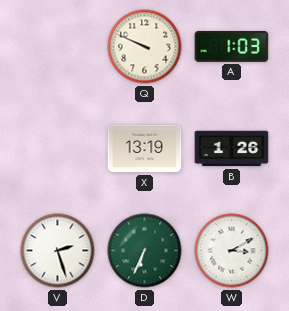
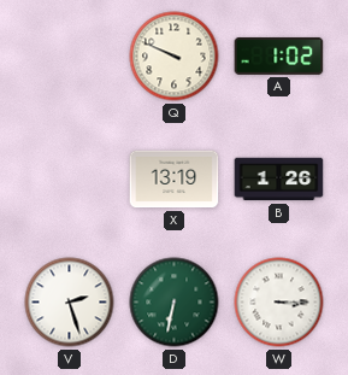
A: 1:03 -> 1:02
D: 6:34 -> 6:32
W: 3:10 -> 3:15
